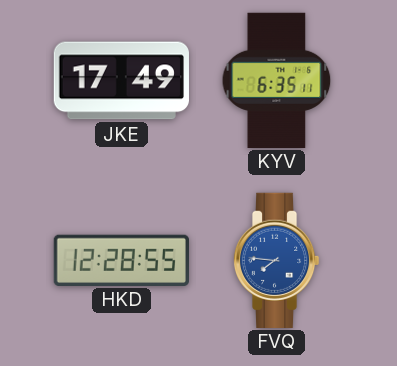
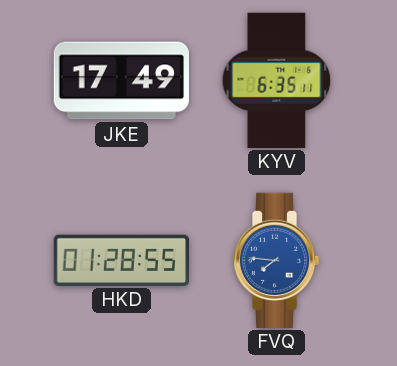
HKD: 12:28 -> 01:28
